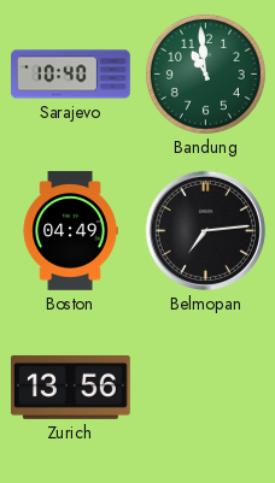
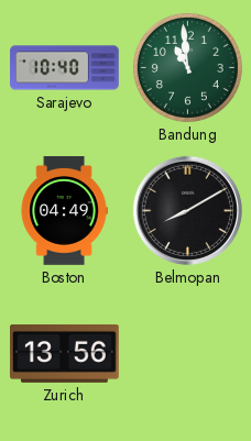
Belmopan: 7:14 -> 8:10
